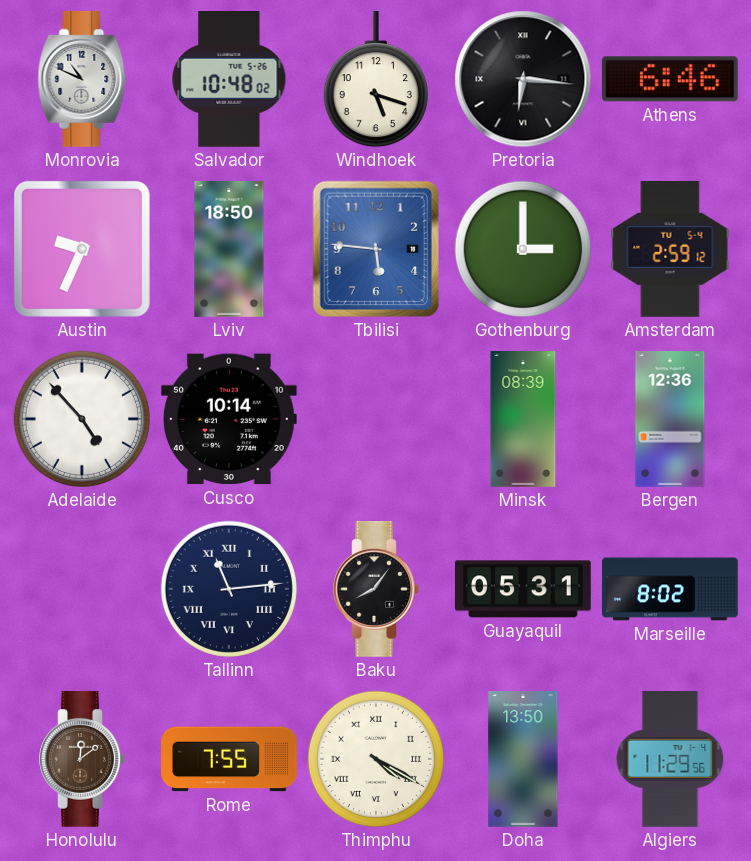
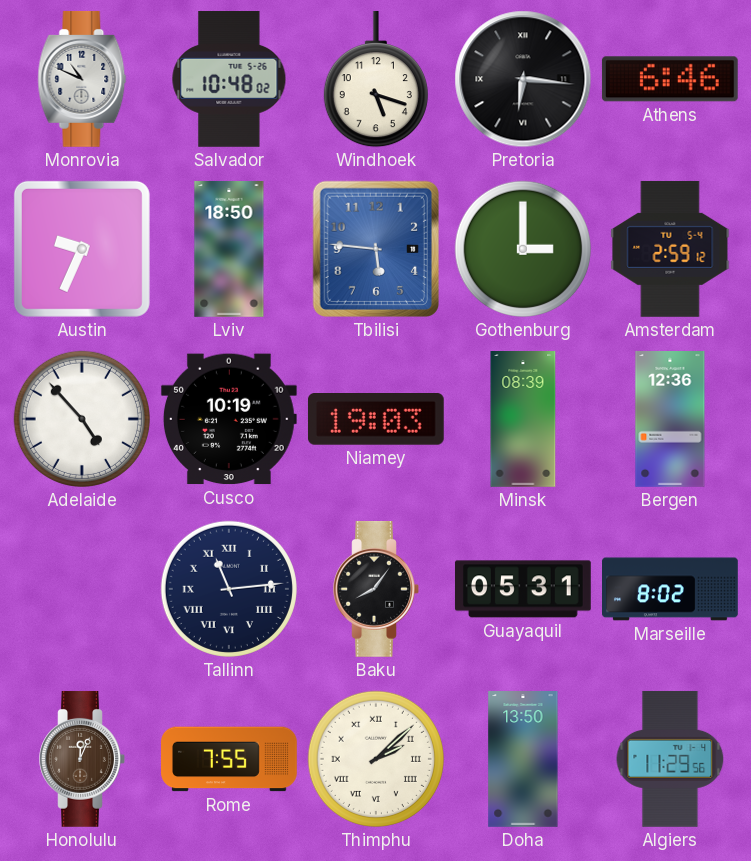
Cusco: 10:14 -> 10:19
Niamey: none -> 19:03
Honolulu: 12:09 -> 12:04
Thimphu: 4:20 -> 2:08
